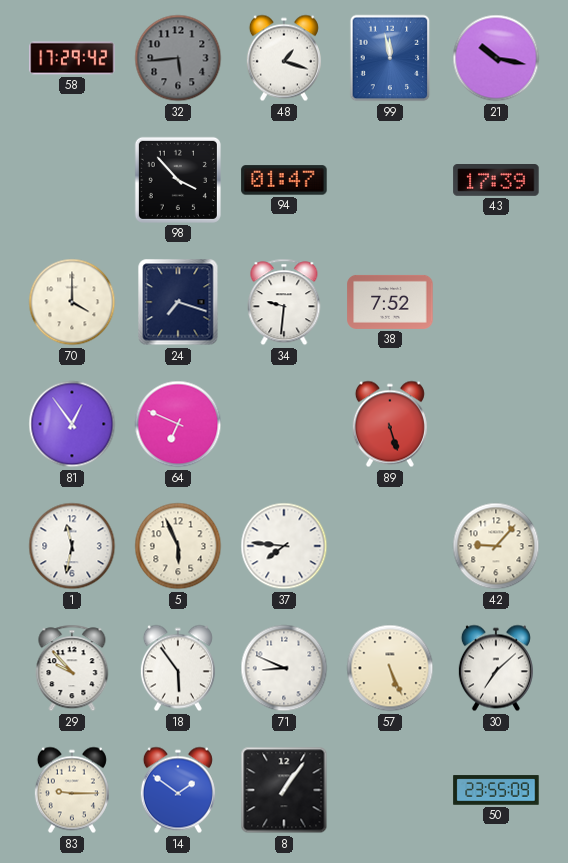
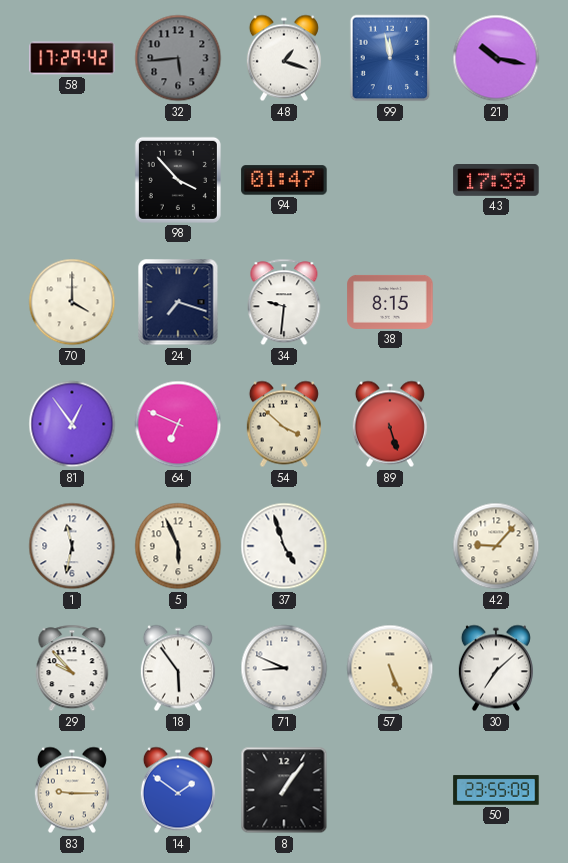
38: 7:52 -> 8:15
54: none -> 3:52
37: 7:46 -> 4:57
